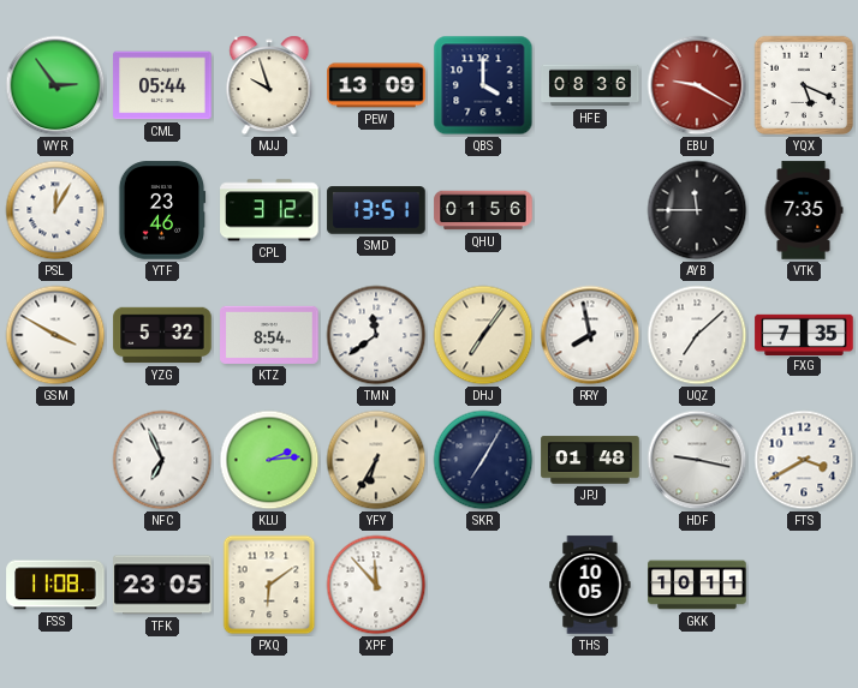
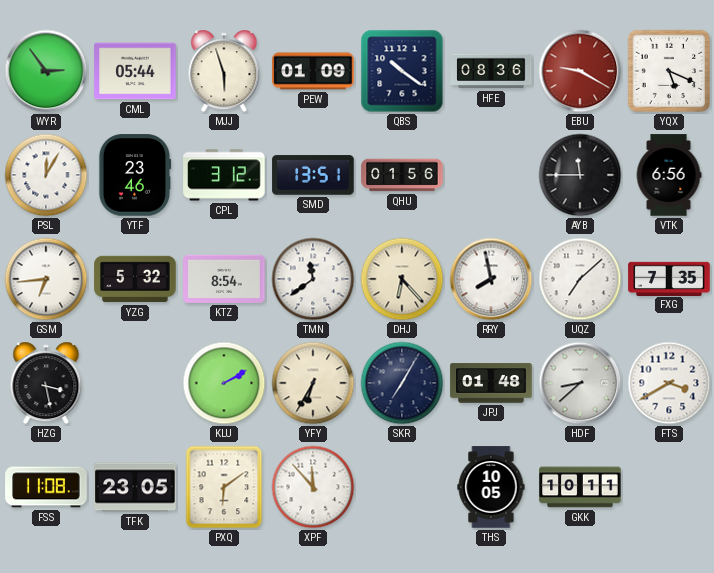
MJJ: 9:57 -> 5:57
PEW: 13:09 -> 01:09
QBS: 4:00 -> 10:21
VTK: 7:35 -> 6:56
GSM: 3:50 -> 6:44
DHJ: 7:06 -> 6:23
HZG: none -> 3:28
NFC: 6:56 -> none
KLU: 2:14 -> 2:10
HDF: 9:17 -> 8:38
